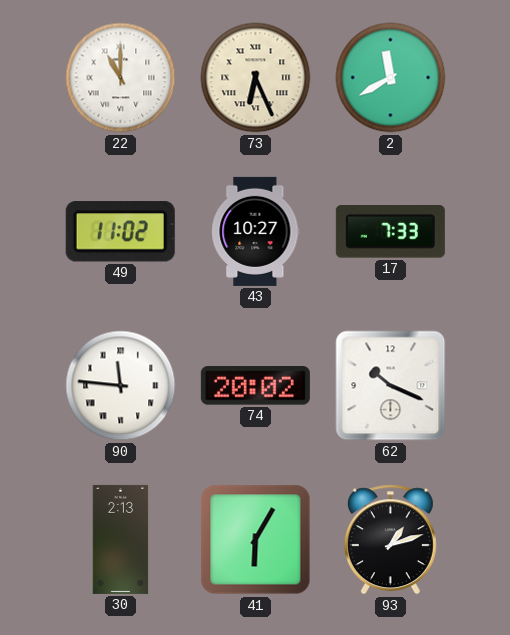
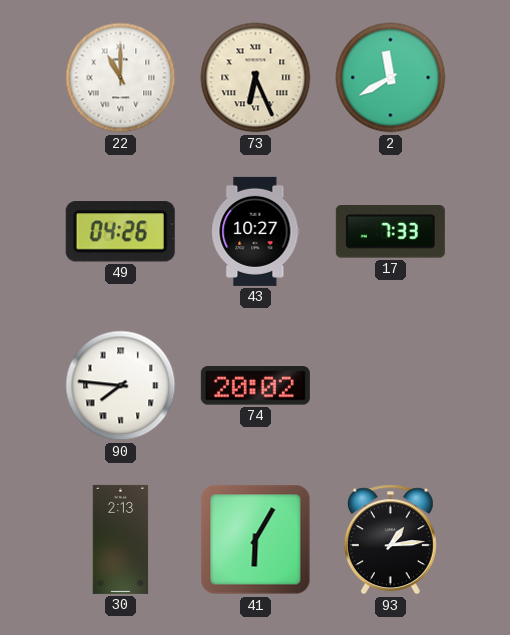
49: 11:02 -> 04:26
90: 11:46 -> 7:46
62: 10:19 -> none
93: 1:12 -> 1:14
